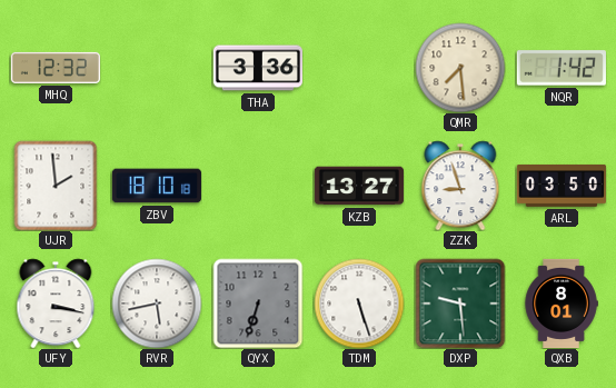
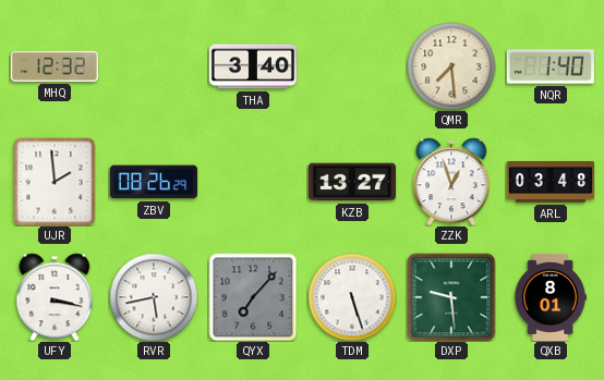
THA: 3:36 -> 3:40
NQR: 1:42 -> 1:40
ZBV: 18:10 -> 08:26
ZZK: 8:57 -> 12:57
ARL: 03:50 -> 03:48
QYX: 6:33 -> 7:07
